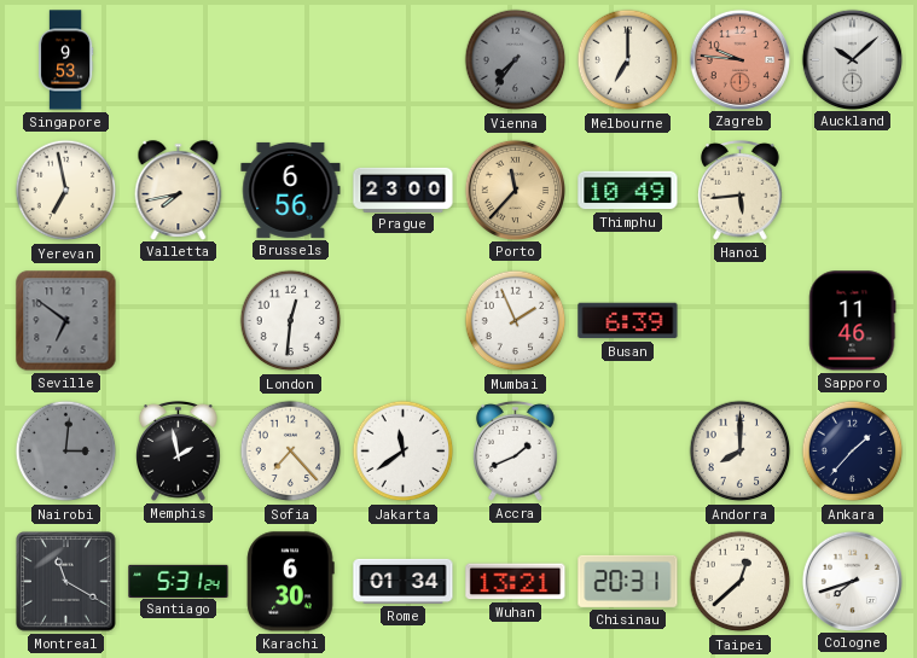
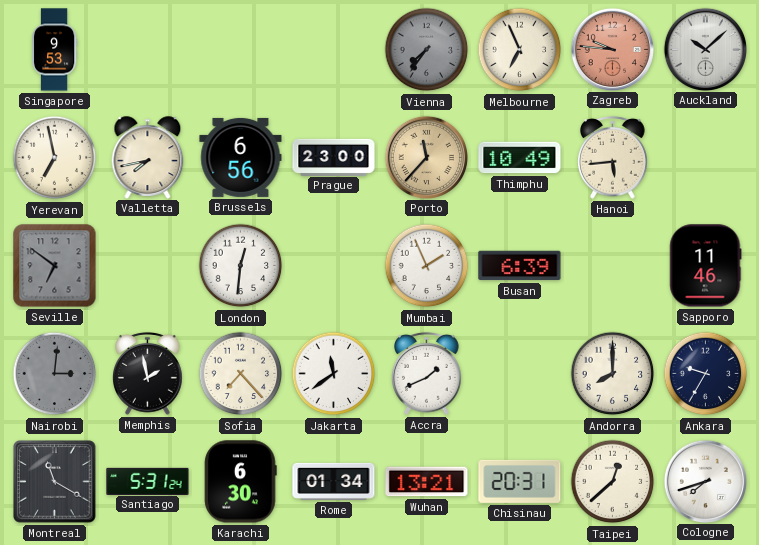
Melbourne: 7:00 -> 6:56
Ankara: 1:37 -> 9:35
